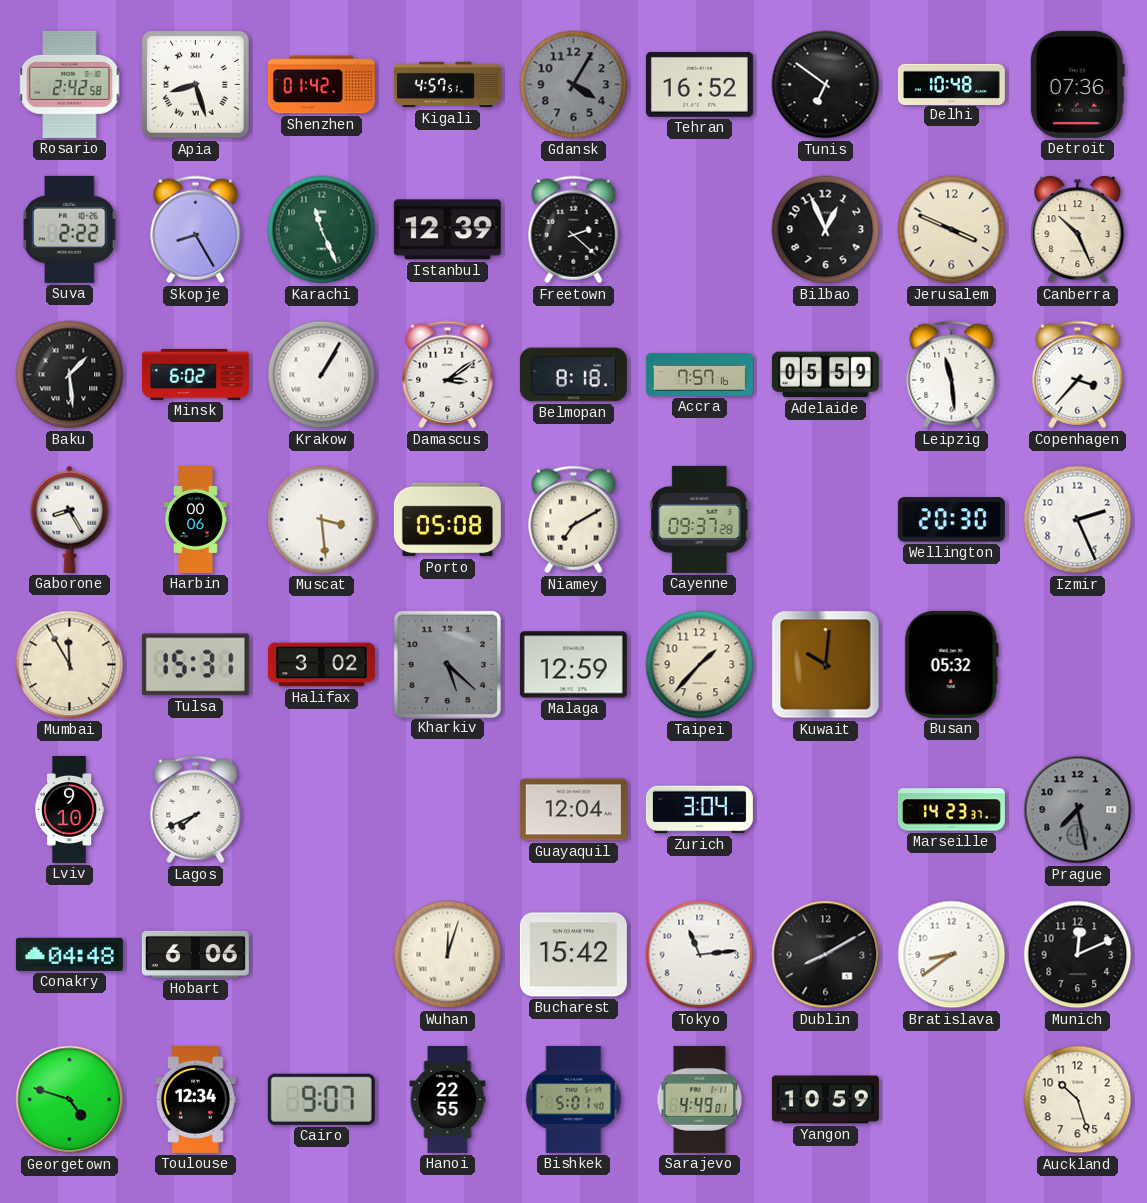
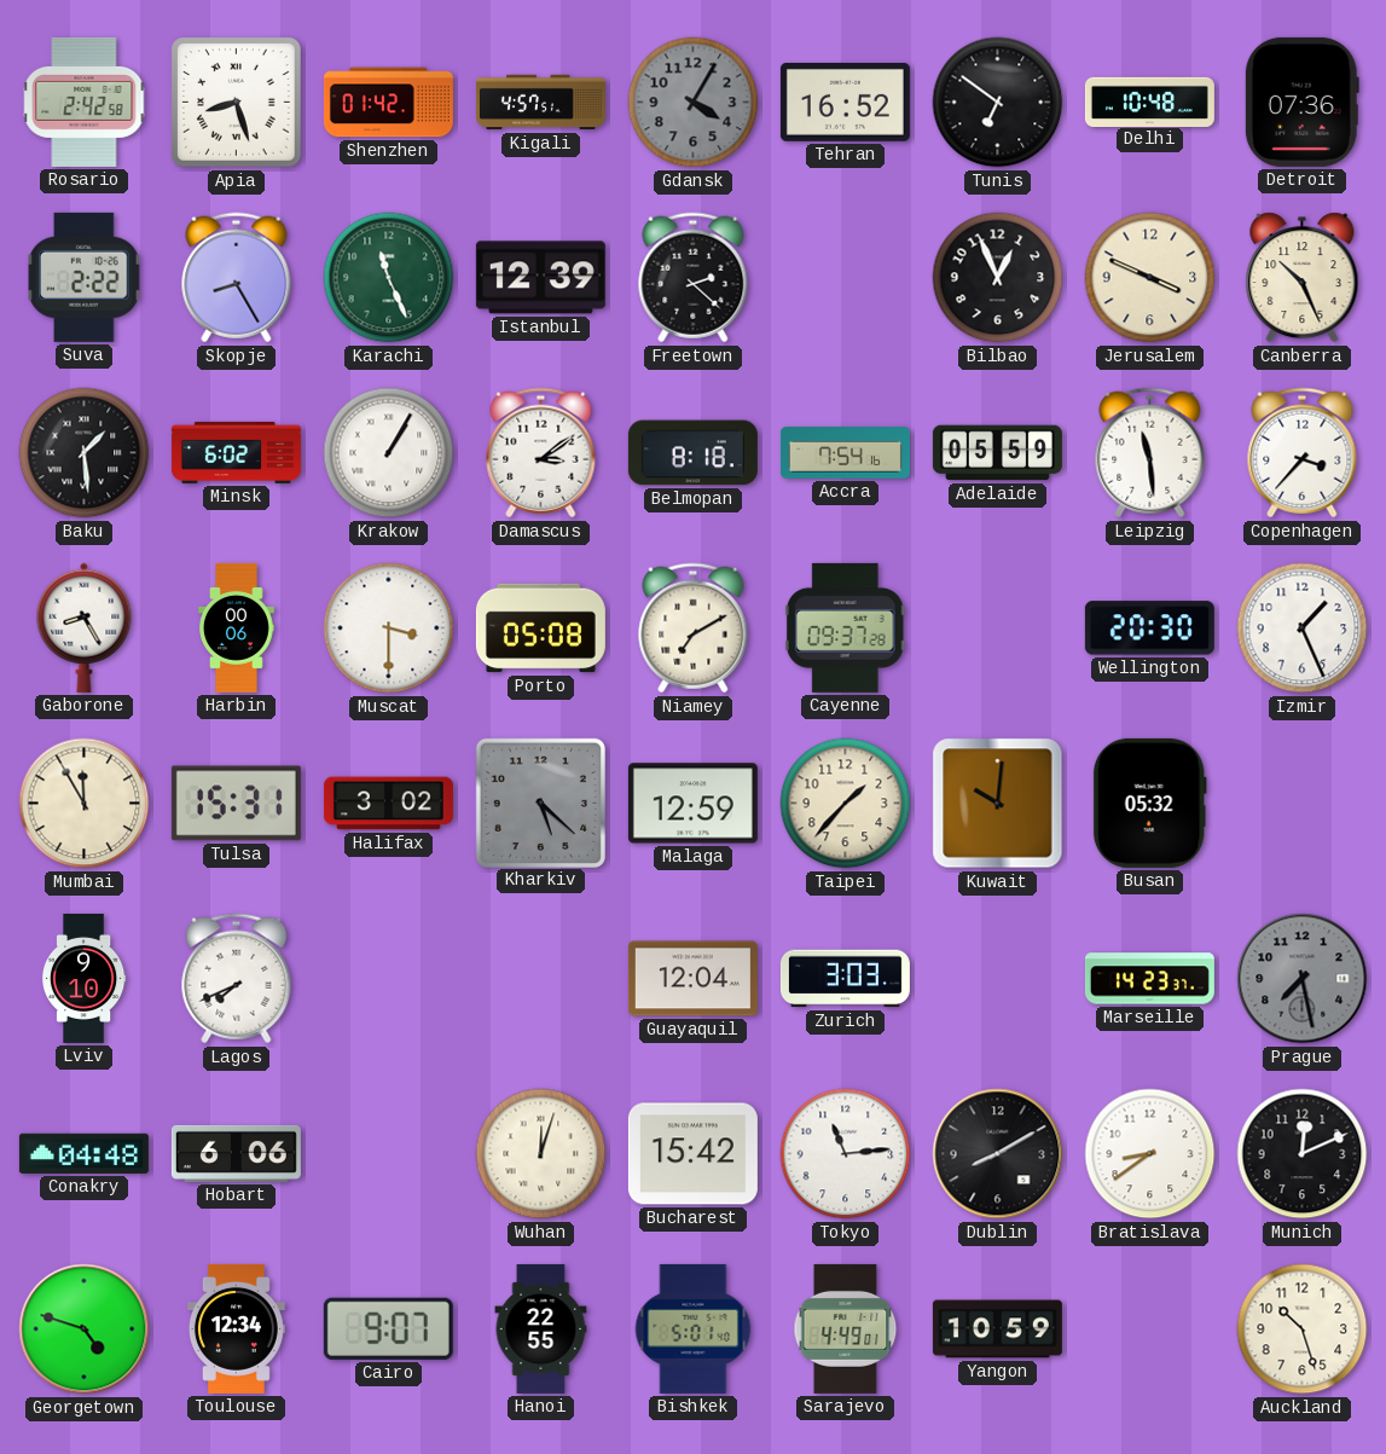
Accra: 7:57 -> 7:54
Muscat: 3:29 -> 3:30
Izmir: 2:26 -> 1:26
Zurich: 3:04 -> 3:03
